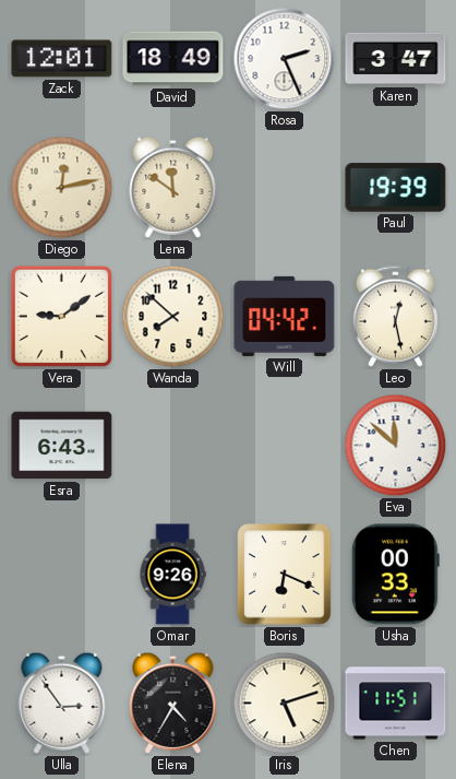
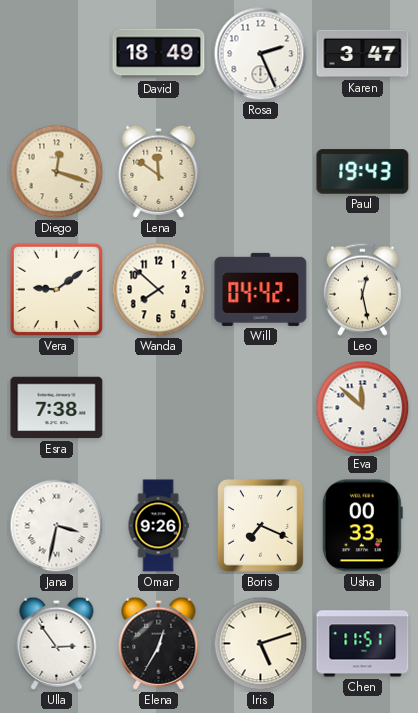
Zack: 12:01 -> none
Diego: 12:13 -> 12:18
Paul: 19:39 -> 19:43
Esra: 6:43 -> 7:38
Jana: none -> 3:32
Boris: 6:19 -> 7:19
Elena: 4:35 -> 12:35
